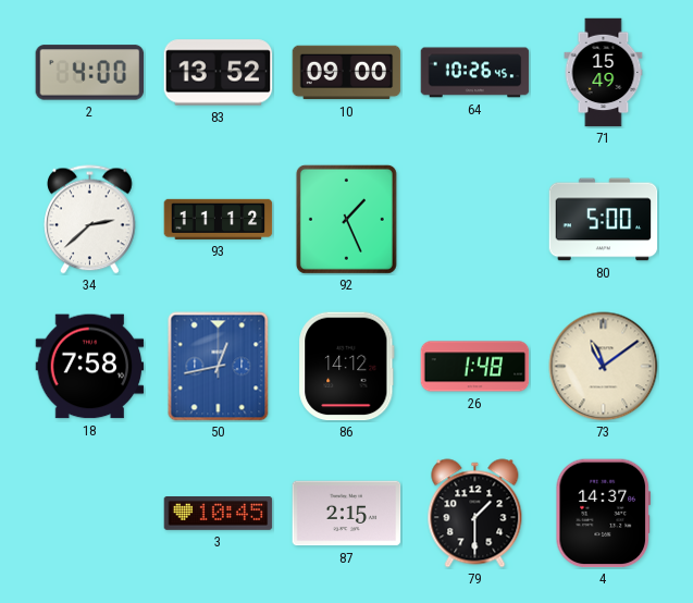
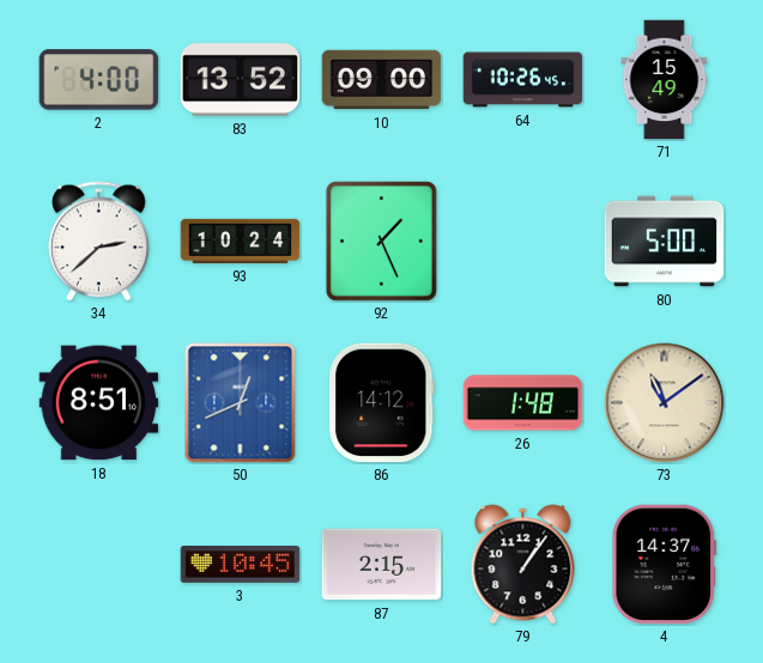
93: 11:12 -> 10:24
18: 7:58 -> 8:51
50: 12:43 -> 12:41
79: 1:30 -> 1:06
